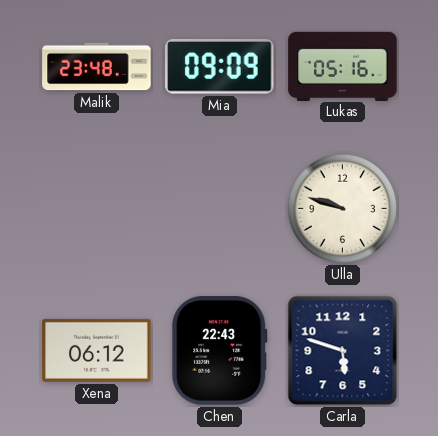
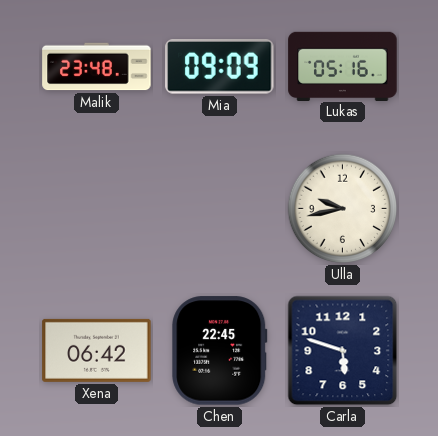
Ulla: 9:48 -> 9:43
Xena: 06:12 -> 06:42
Chen: 22:43 -> 22:45
